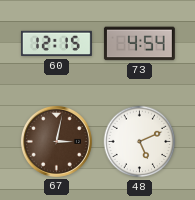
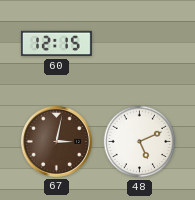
73: 4:54 -> none
